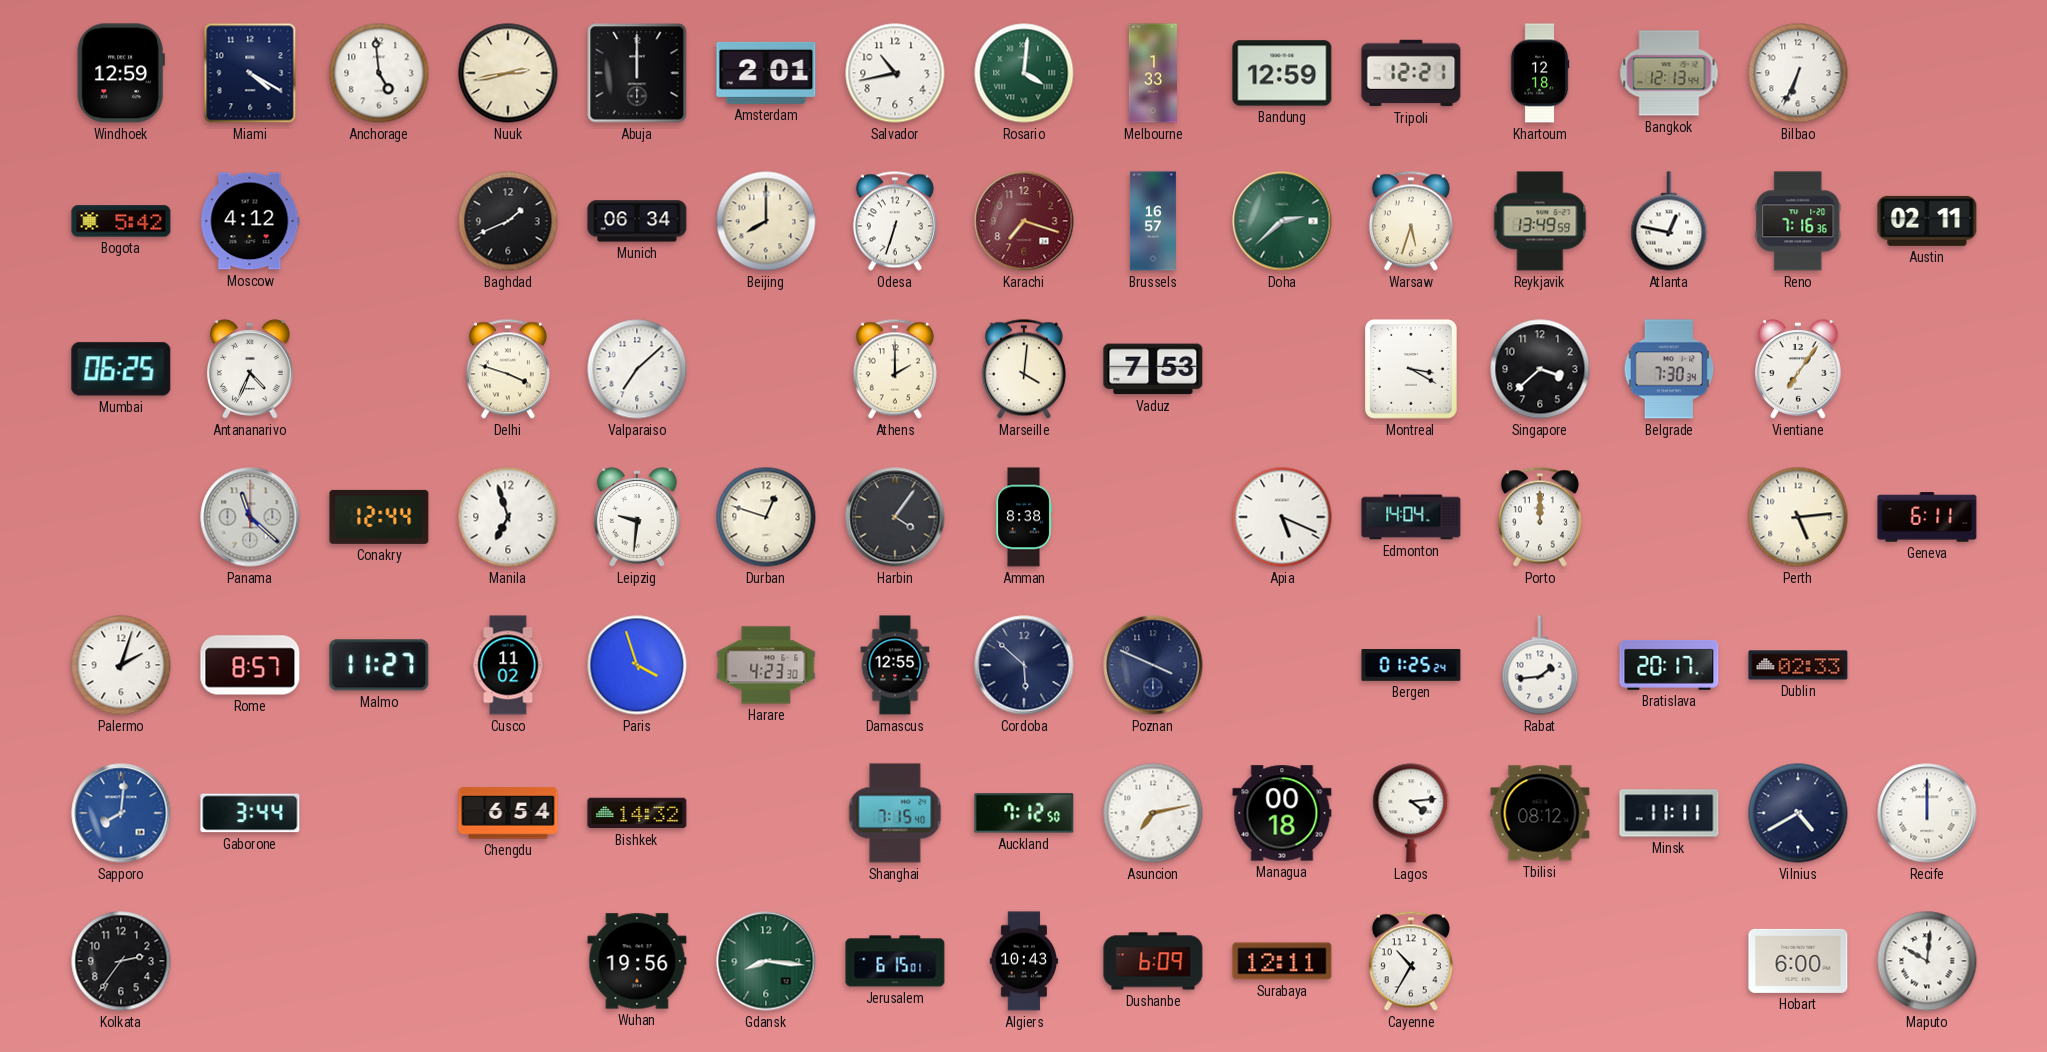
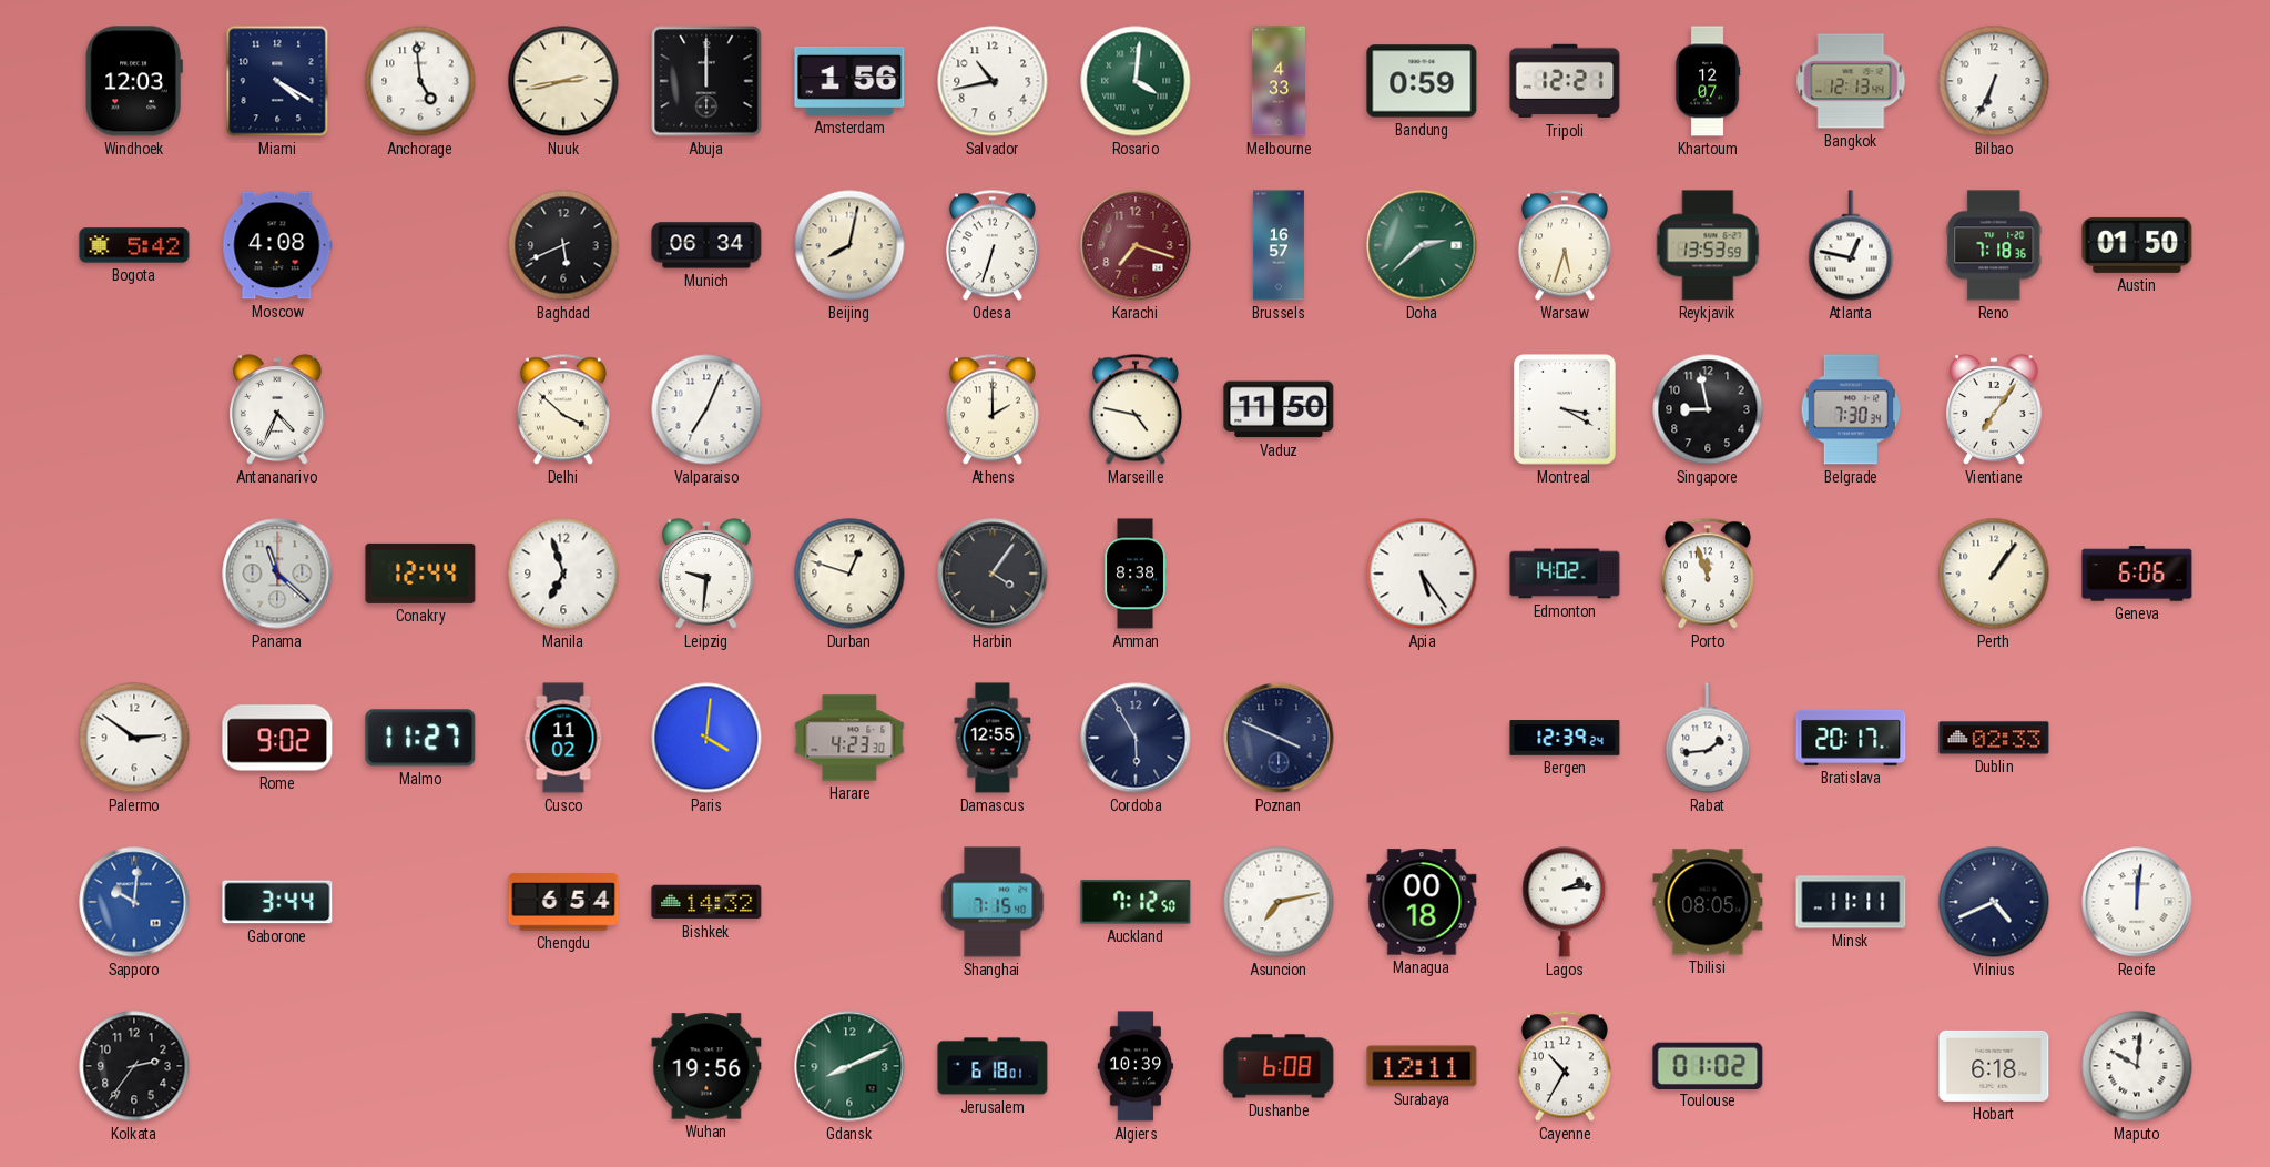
Windhoek: 12:59 -> 12:03
Amsterdam: 2:01 -> 1:56
Melbourne: 1:33 -> 4:33
Bandung: 12:59 -> 0:59
Khartoum: 12:18 -> 12:07
Moscow: 4:12 -> 4:08
Baghdad: 1:41 -> 5:41
Beijing: 8:00 -> 8:02
Reykjavik: 13:49 -> 13:53
Reno: 7:16 -> 7:18
Austin: 02:11 -> 01:50
Mumbai: 06:25 -> none
Delhi: 3:48 -> 3:52
Valparaiso: 7:08 -> 7:04
Marseille: 4:01 -> 4:47
Vaduz: 7:53 -> 11:50
Singapore: 3:38 -> 8:58
Apia: 5:19 -> 5:24
Edmonton: 14:04 -> 14:02
Porto: 12:00 -> 11:57
Perth: 5:14 -> 1:06
Geneva: 6:11 -> 6:06
Palermo: 2:03 -> 2:51
Rome: 8:57 -> 9:02
Paris: 3:57 -> 4:01
Cordoba: 5:52 -> 5:55
Bergen: 01:25 -> 12:39
Sapporo: 8:01 -> 10:01
Lagos: 4:14 -> 2:14
Tbilisi: 08:12 -> 08:05
Vilnius: 4:40 -> 4:41
Recife: 12:00 -> 12:01
Gdansk: 8:16 -> 8:11
Jerusalem: 6:15 -> 6:18
Algiers: 10:43 -> 10:39
Dushanbe: 6:09 -> 6:08
Toulouse: none -> 01:02
Hobart: 6:00 -> 6:18
